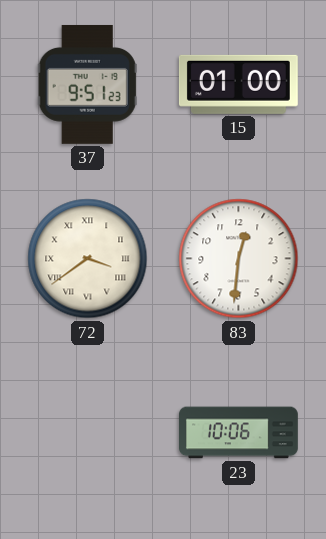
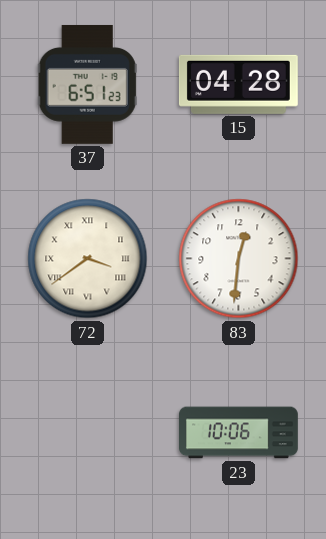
37: 9:51 -> 6:51
15: 01:00 -> 04:28
